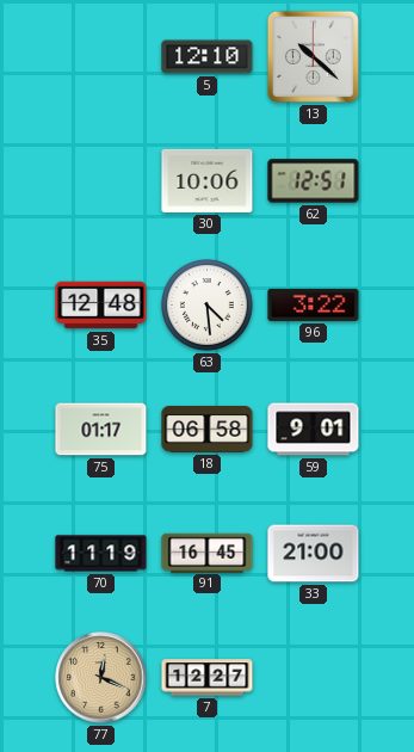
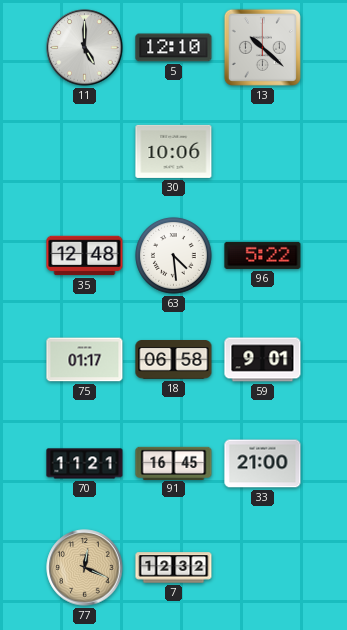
11: none -> 5:00
62: 12:51 -> none
96: 3:22 -> 5:22
70: 11:19 -> 11:21
7: 12:27 -> 12:32
